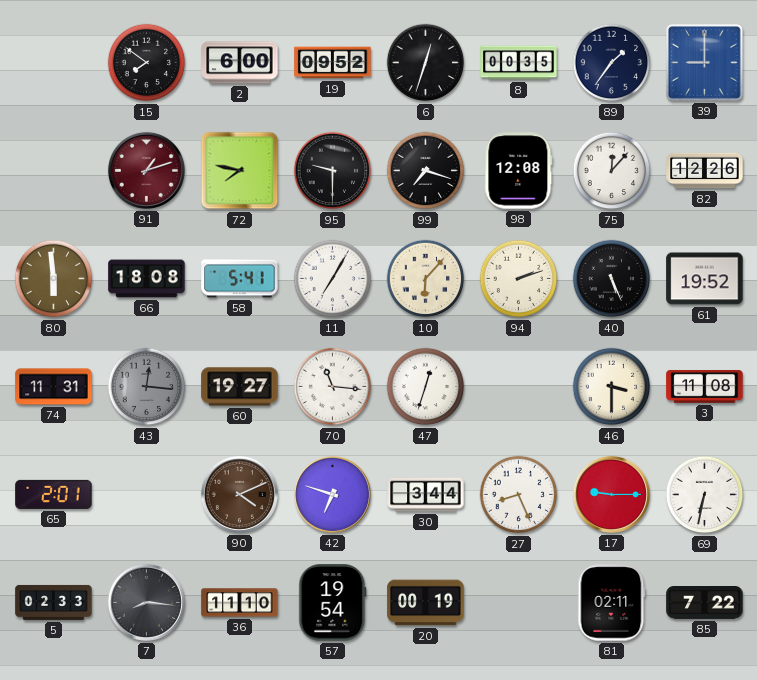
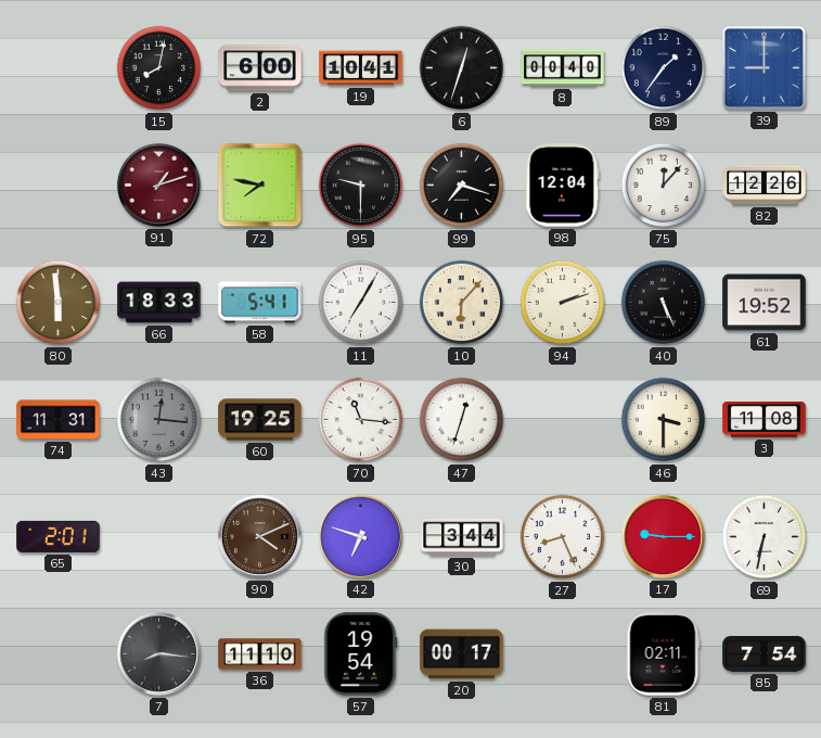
15: 7:51 -> 8:02
19: 09:52 -> 10:41
8: 00:35 -> 00:40
98: 12:08 -> 12:04
66: 18:08 -> 18:33
60: 19:27 -> 19:25
5: 02:33 -> none
20: 00:19 -> 00:17
85: 7:22 -> 7:54
